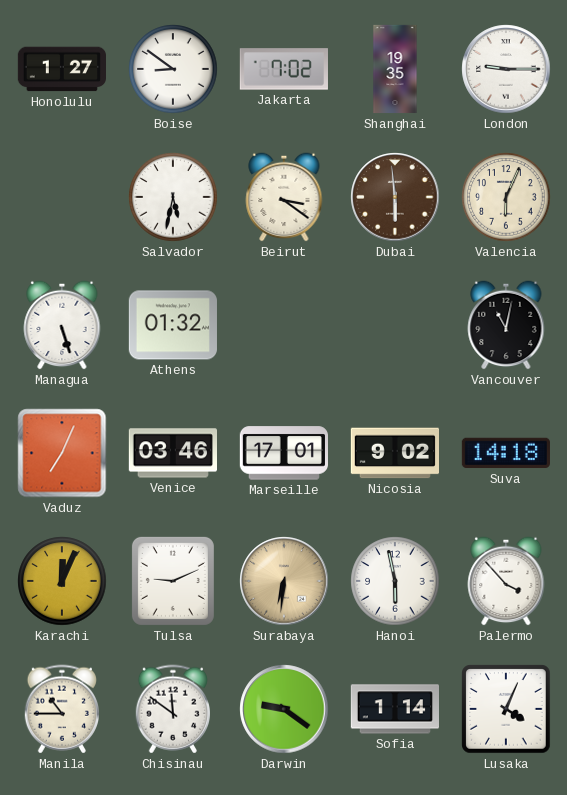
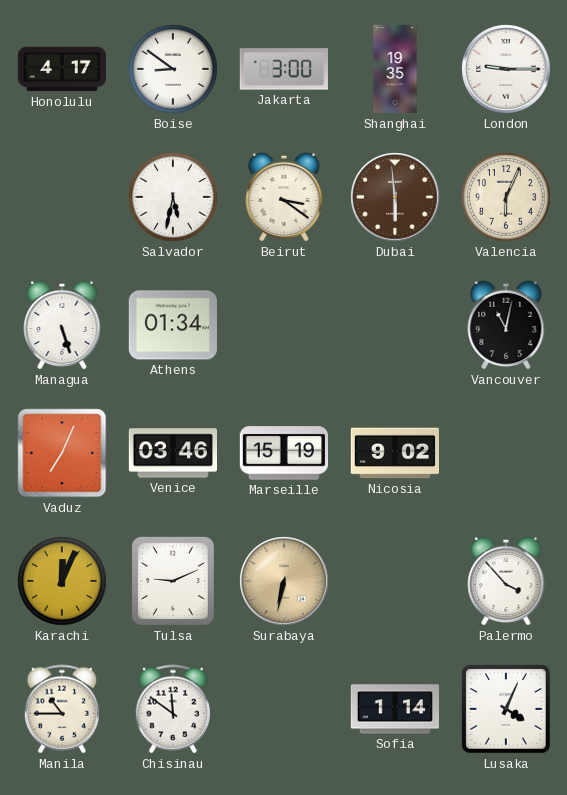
Honolulu: 1:27 -> 4:17
Jakarta: 7:02 -> 3:00
Athens: 01:32 -> 01:34
Marseille: 17:01 -> 15:19
Suva: 14:18 -> none
Surabaya: 6:31 -> 6:32
Hanoi: 5:58 -> none
Darwin: 9:21 -> none
